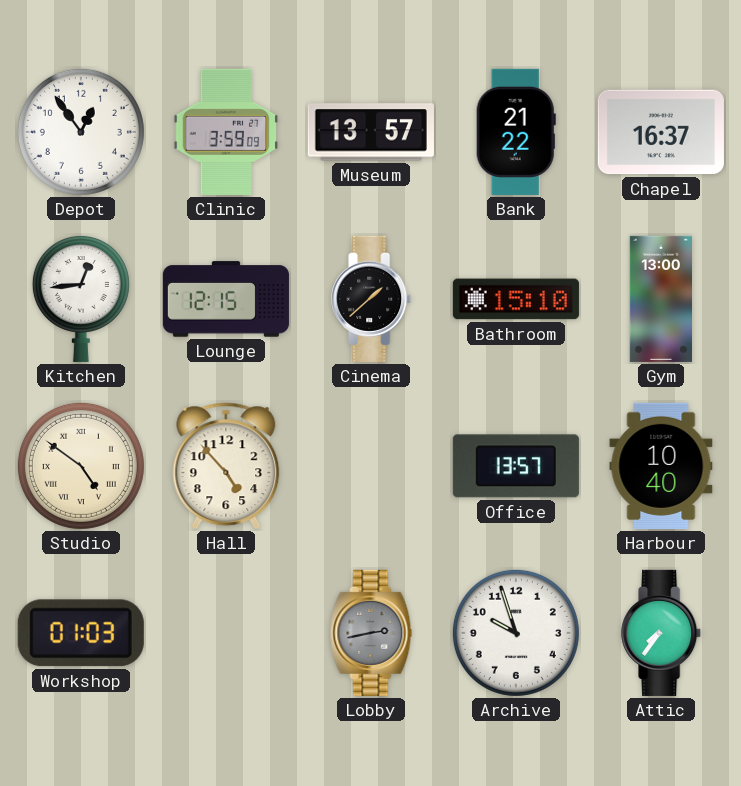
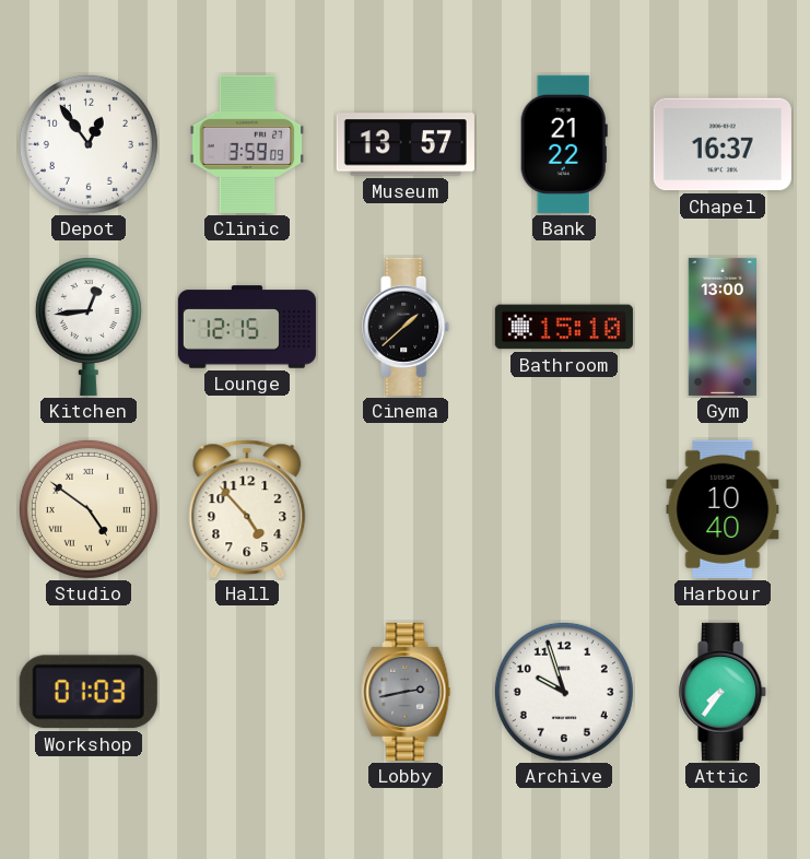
Office: 13:57 -> none
